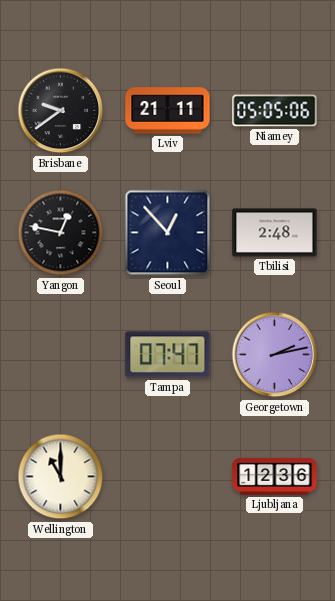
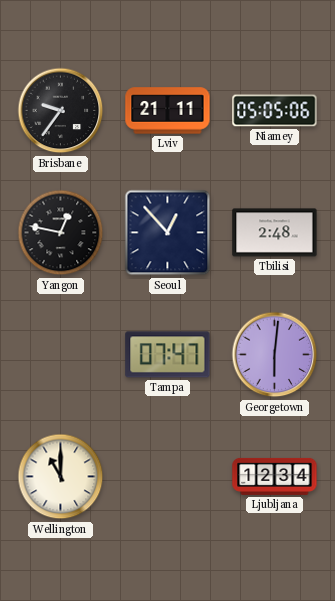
Brisbane: 9:39 -> 9:36
Georgetown: 2:13 -> 6:01
Ljubljana: 12:36 -> 12:34
